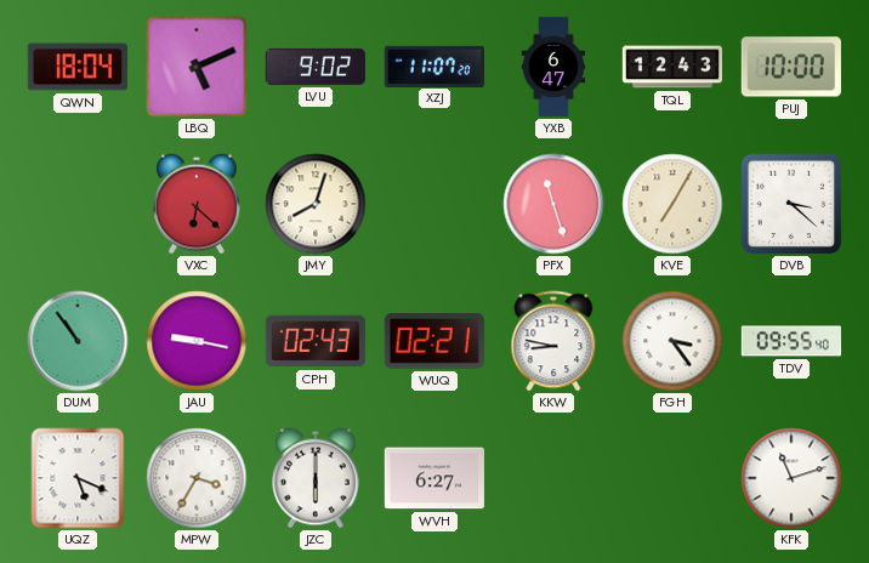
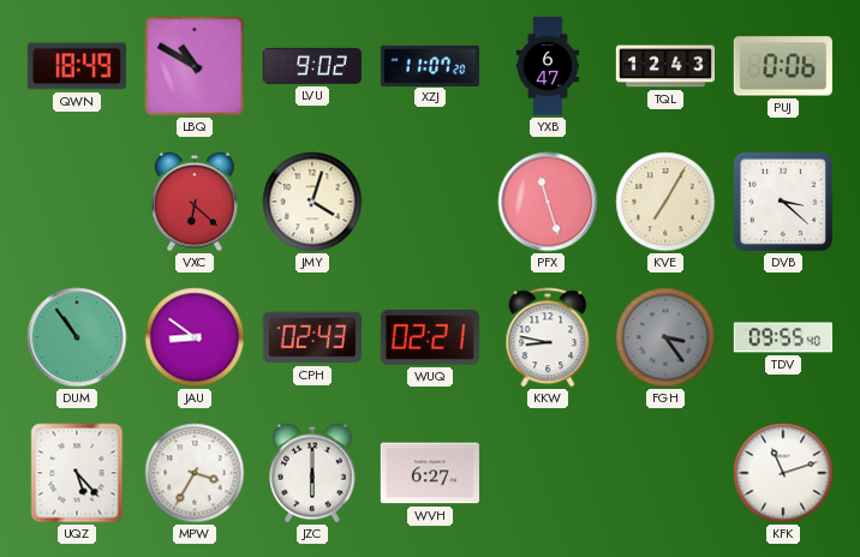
QWN: 18:04 -> 18:49
LBQ: 5:11 -> 10:50
PUJ: 10:00 -> 0:06
JMY: 8:03 -> 4:03
JAU: 9:17 -> 8:51
FGH dial: white -> grey
UQZ: 5:19 -> 5:23
